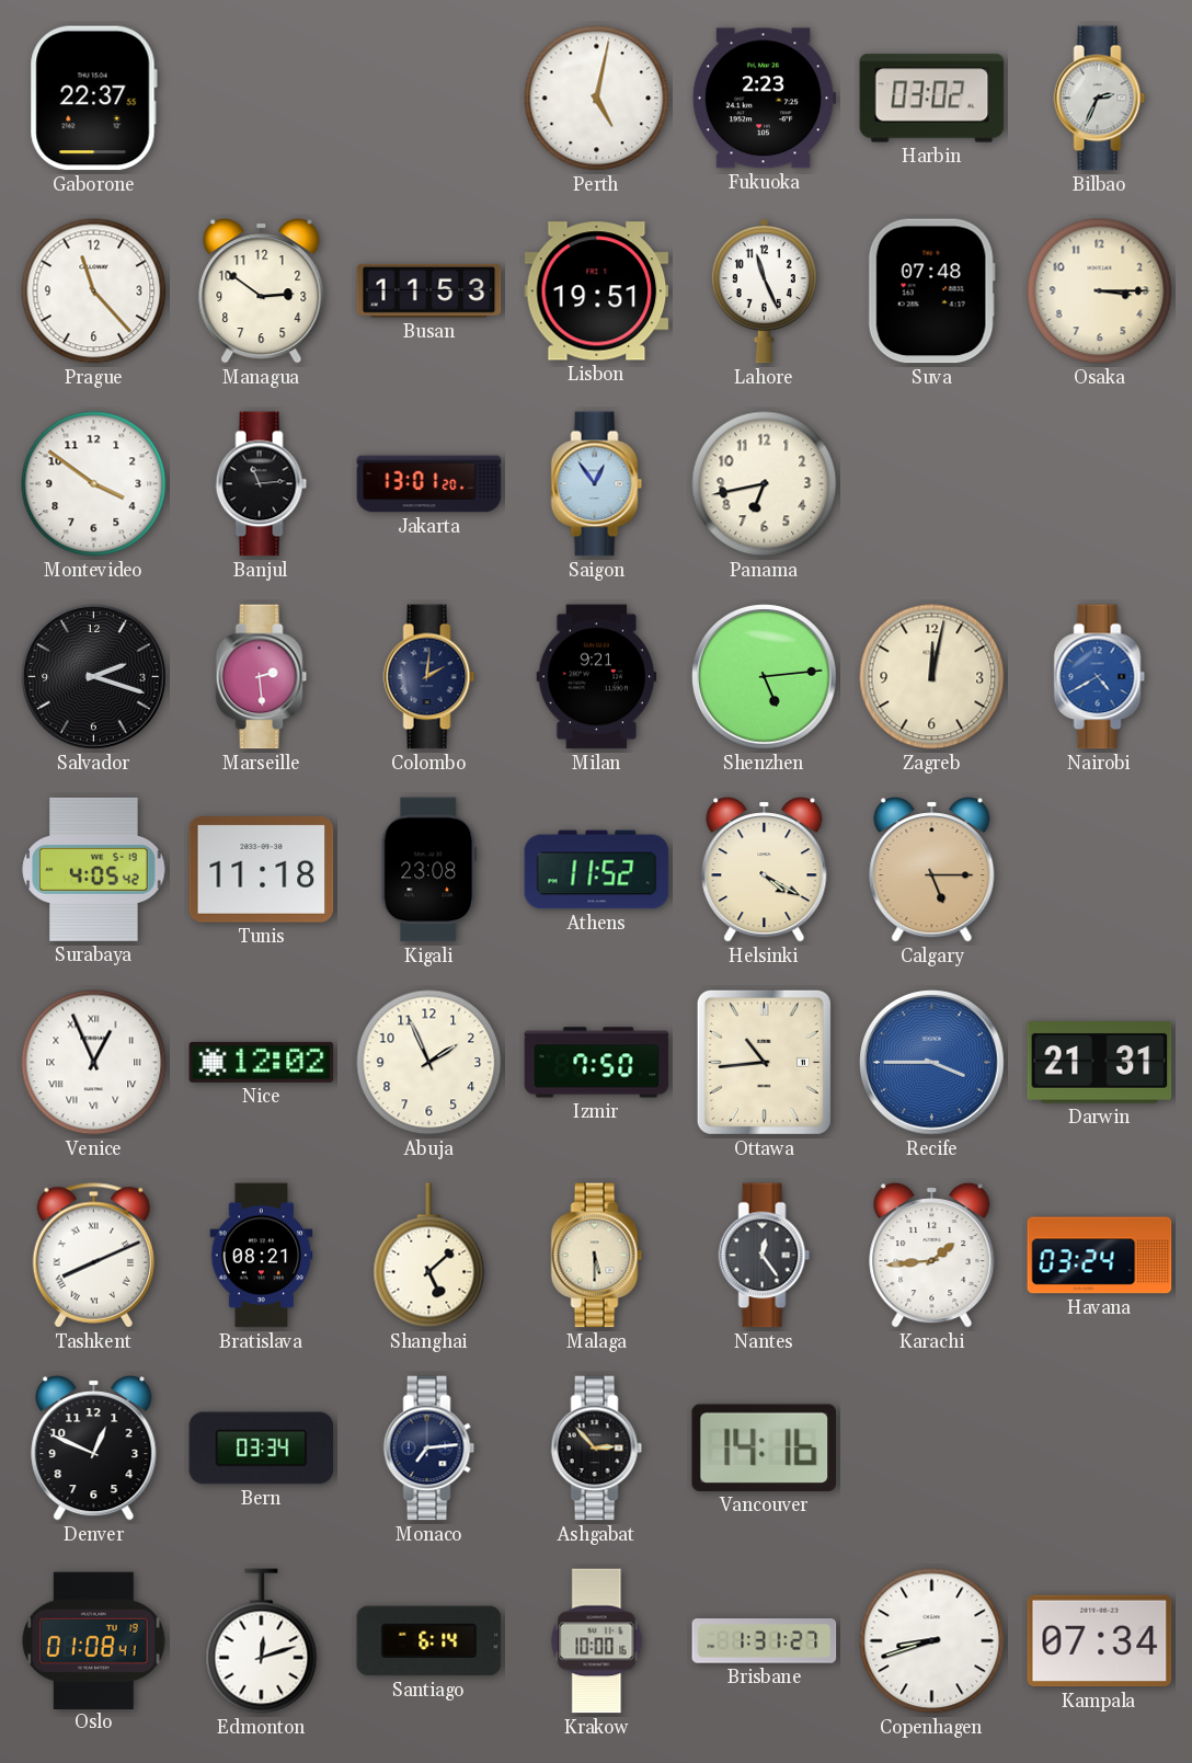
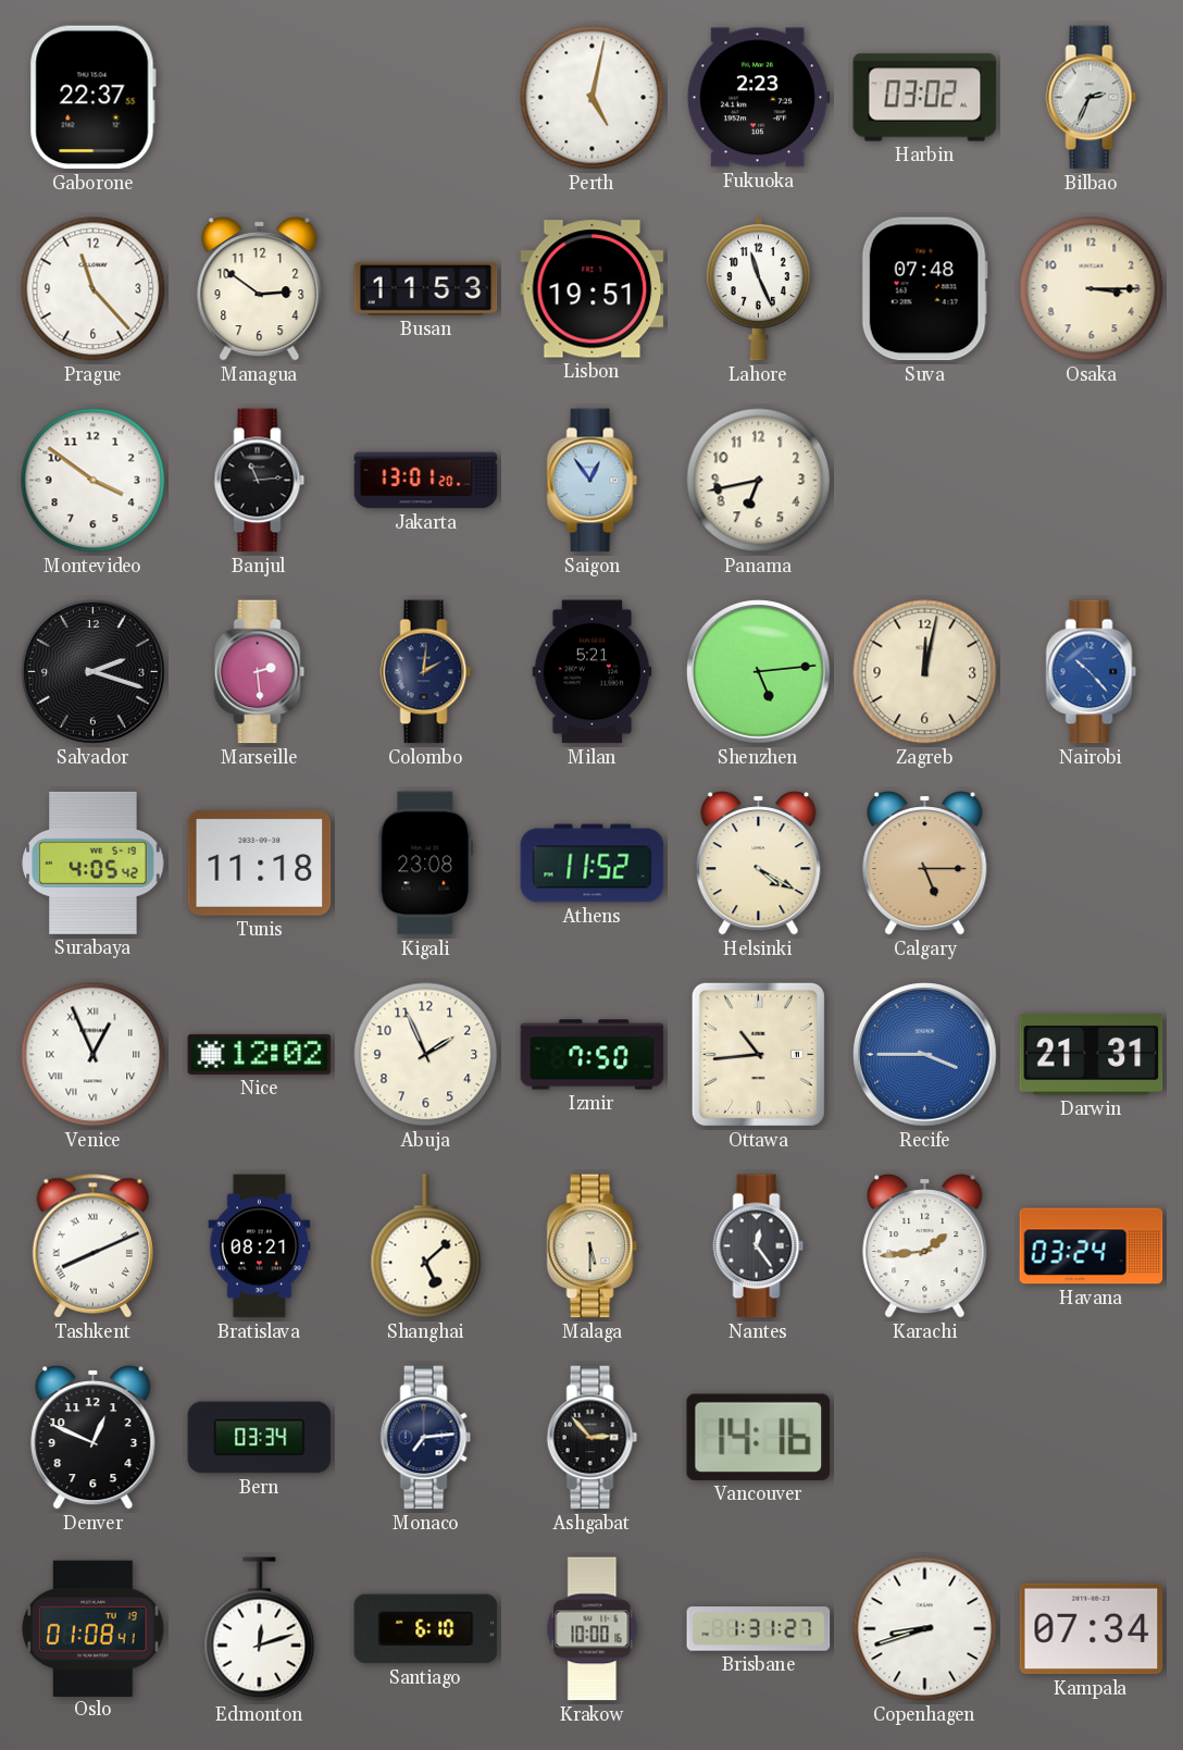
Milan: 9:21 -> 5:21
Nairobi: 4:40 -> 10:23
Santiago: 6:14 -> 6:10
